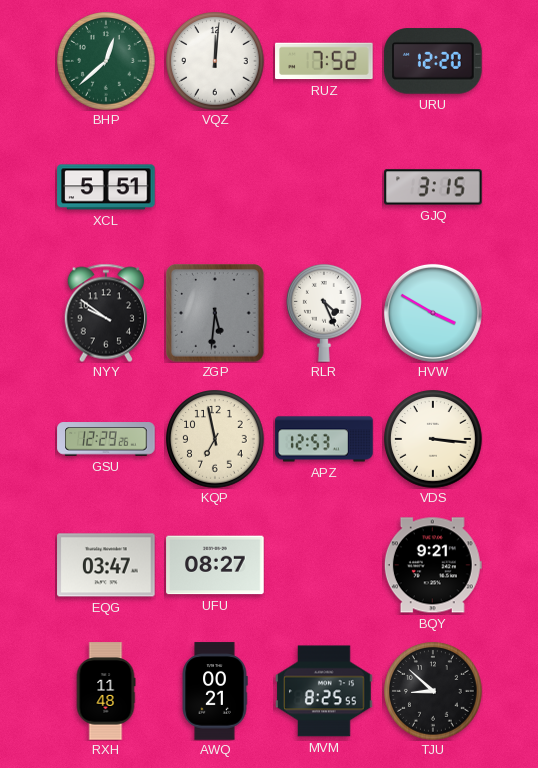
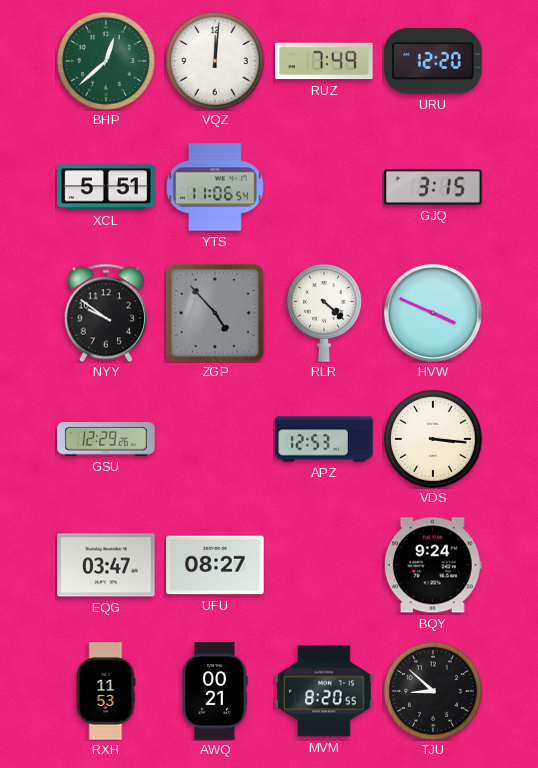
RUZ: 7:52 -> 7:49
YTS: none -> 11:06
ZGP: 5:31 -> 4:53
RLR: 4:26 -> 4:22
HVW: 3:50 -> 3:49
KQP: 6:58 -> none
BQY: 9:21 -> 9:24
RXH: 11:48 -> 11:53
MVM: 8:25 -> 8:20
